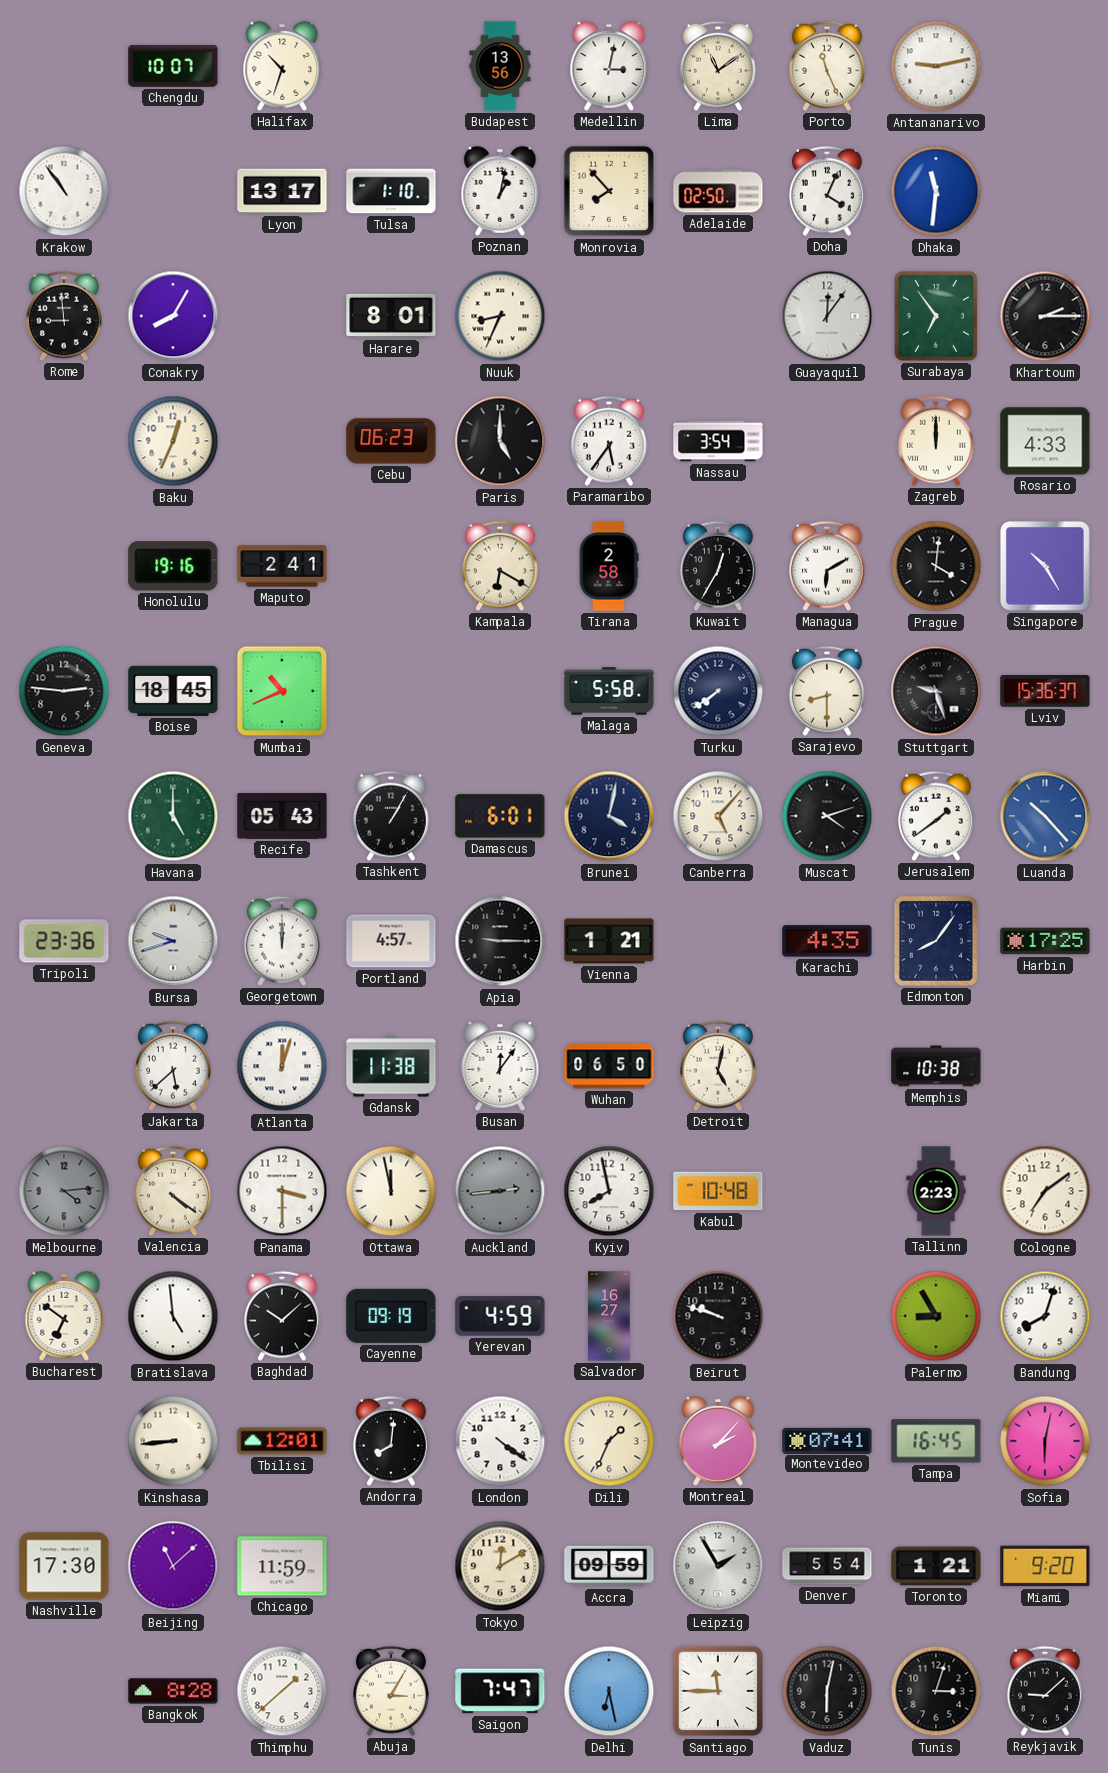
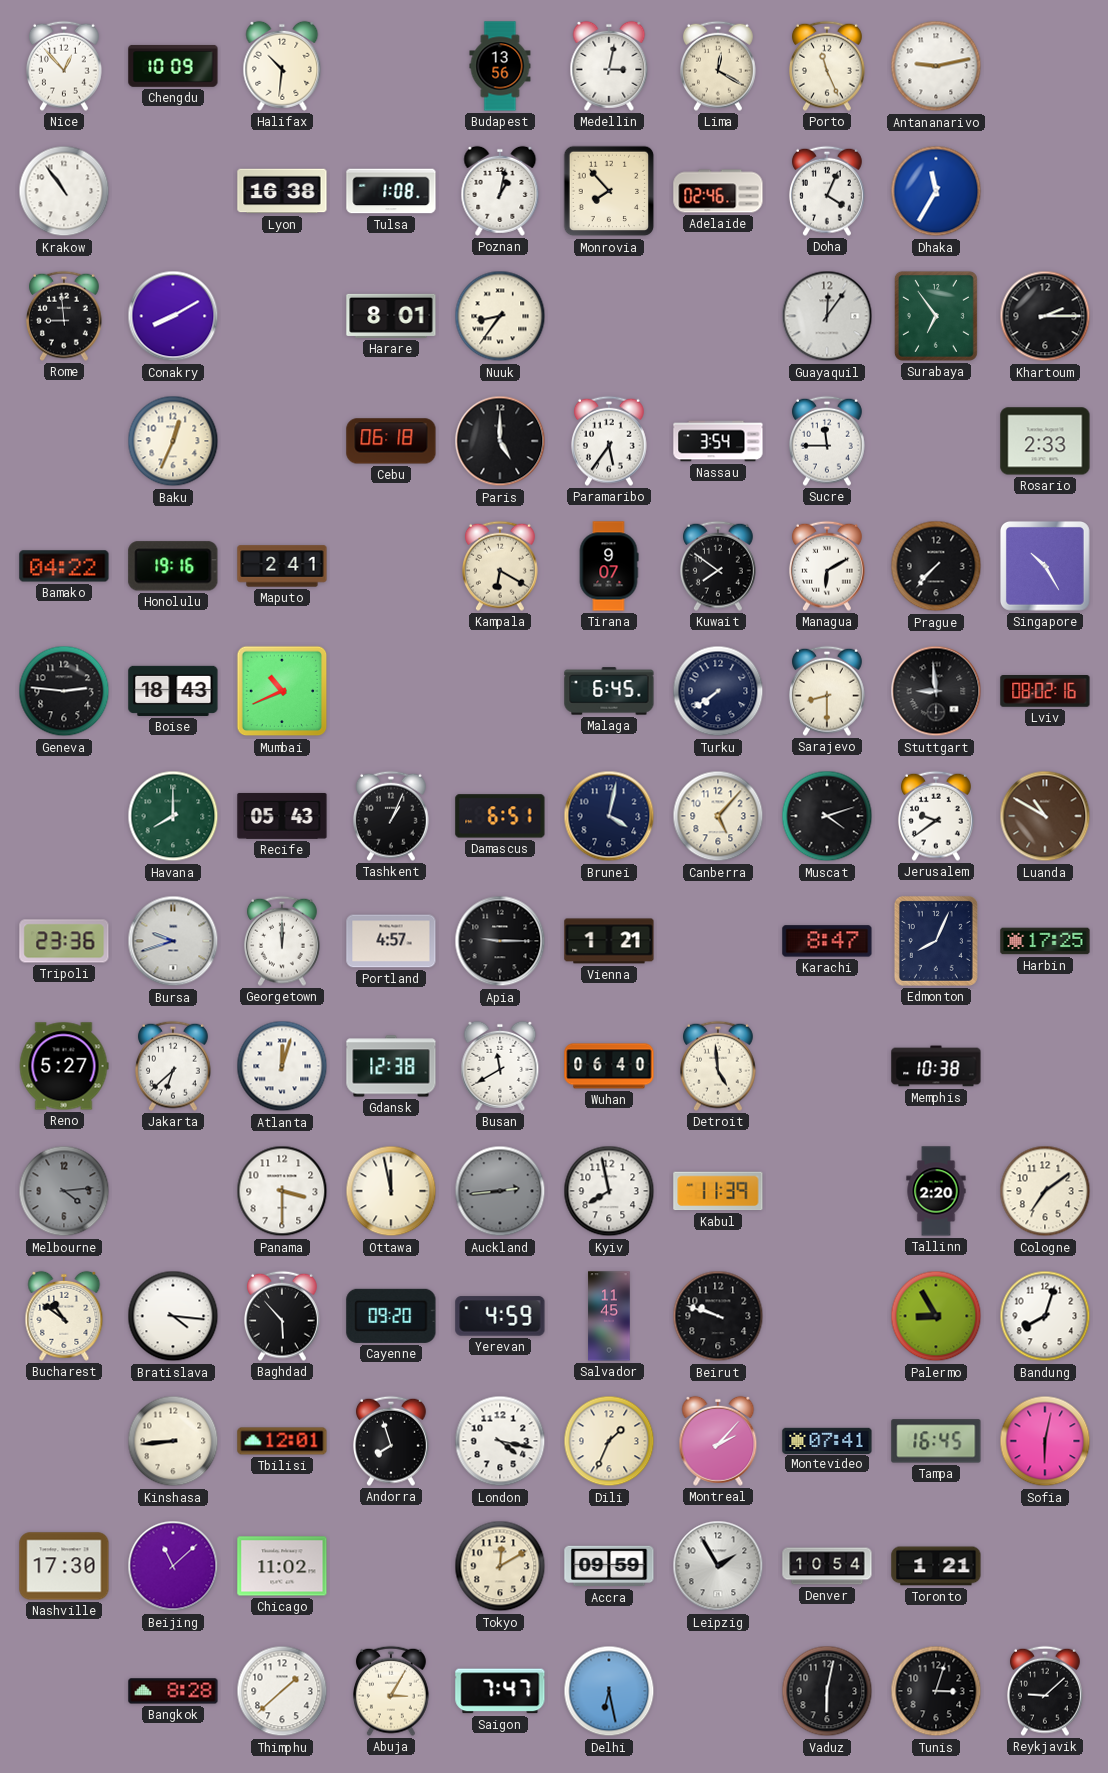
Nice: none -> 12:53
Chengdu: 10:07 -> 10:09
Halifax: 10:33 -> 10:31
Lima: 11:09 -> 12:20
Lyon: 13:17 -> 16:38
Tulsa: 1:10 -> 1:08
Adelaide: 02:50 -> 02:46
Dhaka: 11:31 -> 11:35
Conakry: 8:05 -> 8:10
Nuuk: 8:34 -> 8:36
Cebu: 06:23 -> 06:18
Sucre: none -> 11:45
Zagreb: 12:00 -> none
Rosario: 4:33 -> 2:33
Bamako: none -> 04:22
Tirana: 2:58 -> 9:07
Kuwait: 12:35 -> 7:51
Prague: 4:01 -> 7:37
Boise: 18:45 -> 18:43
Malaga: 5:58 -> 6:45
Stuttgart: 9:27 -> 8:59
Lviv: 15:36 -> 08:02
Havana: 5:00 -> 8:00
Tashkent: 1:05 -> 1:04
Damascus: 6:01 -> 6:51
Jerusalem: 1:39 -> 9:39
Luanda: 10:23 -> 10:50
Luanda dial: blue -> brown
Karachi: 4:35 -> 8:47
Edmonton: 8:06 -> 8:04
Reno: none -> 5:27
Jakarta: 5:38 -> 6:38
Gdansk: 11:38 -> 12:38
Busan: 12:06 -> 11:40
Wuhan: 06:50 -> 06:40
Detroit: 5:02 -> 4:59
Valencia: 4:21 -> none
Kabul: 10:48 -> 11:39
Tallinn: 2:23 -> 2:20
Bucharest: 6:51 -> 10:51
Bratislava: 4:59 -> 4:16
Baghdad: 10:08 -> 5:53
Cayenne: 09:19 -> 09:20
Salvador: 16:27 -> 11:45
Andorra: 8:01 -> 7:57
London: 4:21 -> 4:17
Chicago: 11:59 -> 11:02
Denver: 5:54 -> 10:54
Miami: 9:20 -> none
Santiago: 11:45 -> none
